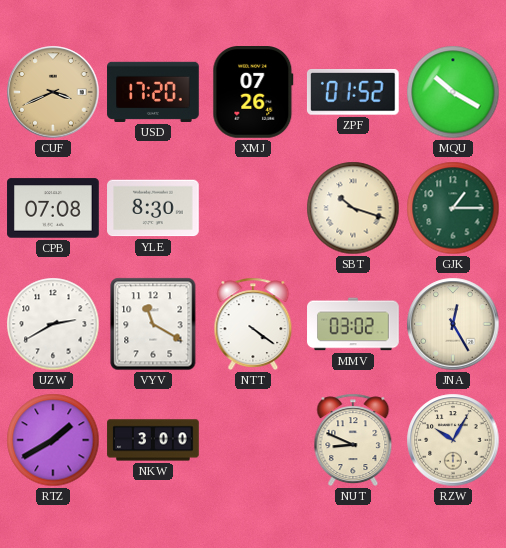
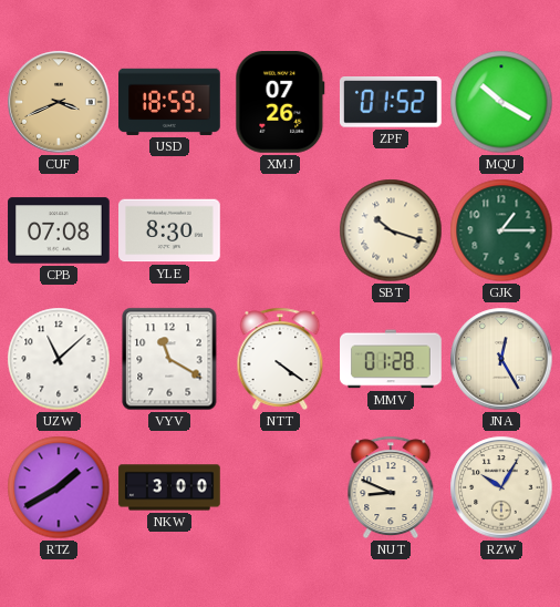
USD: 17:20 -> 18:59
UZW: 2:40 -> 11:08
MMV: 03:02 -> 01:28
